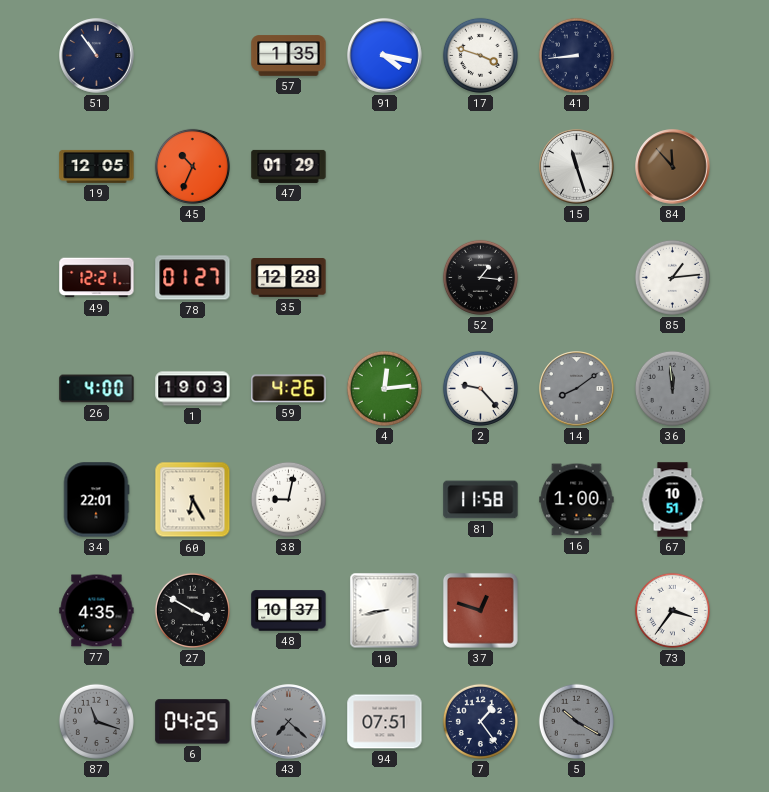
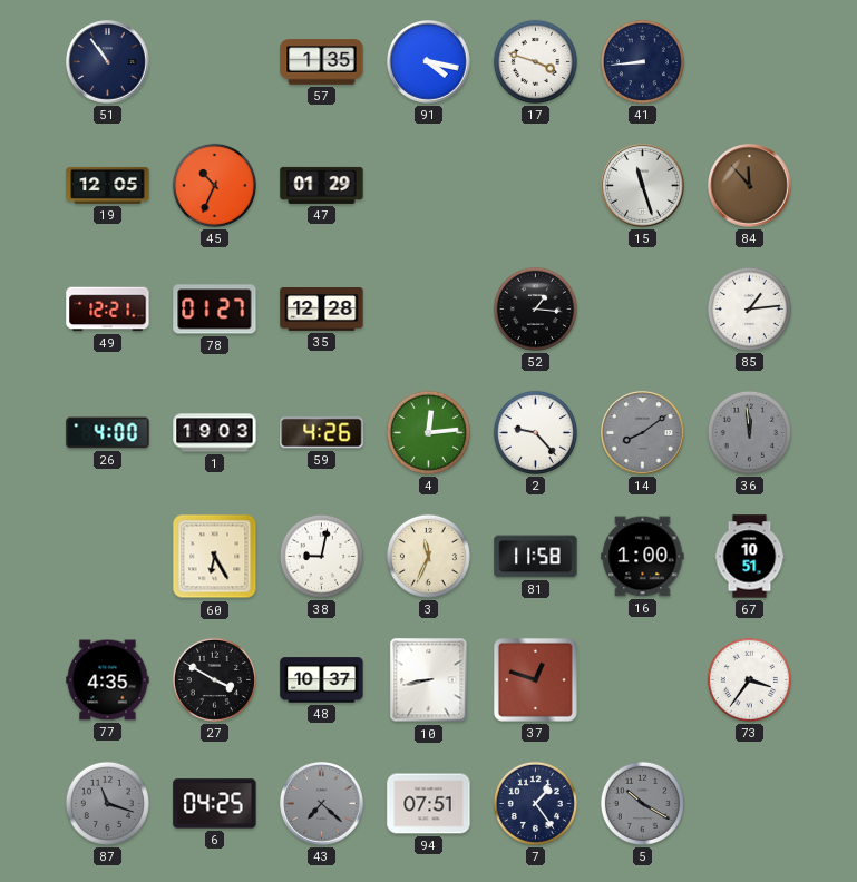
34: 22:01 -> none
3: none -> 11:34
